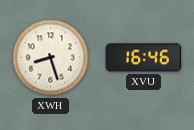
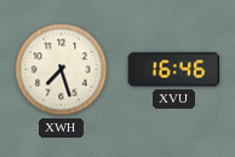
XWH: 8:27 -> 7:27
